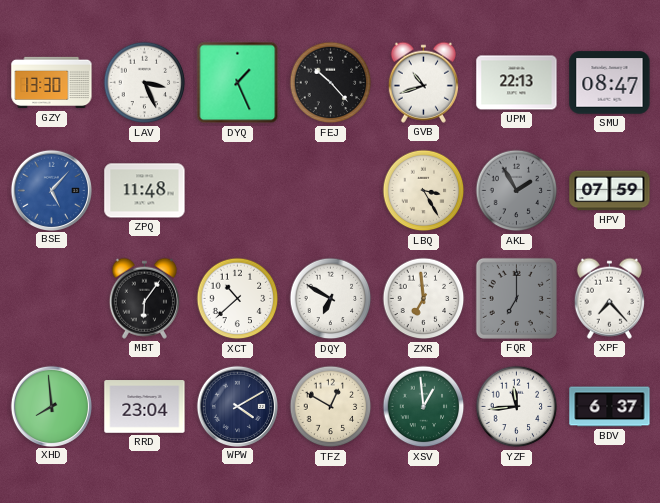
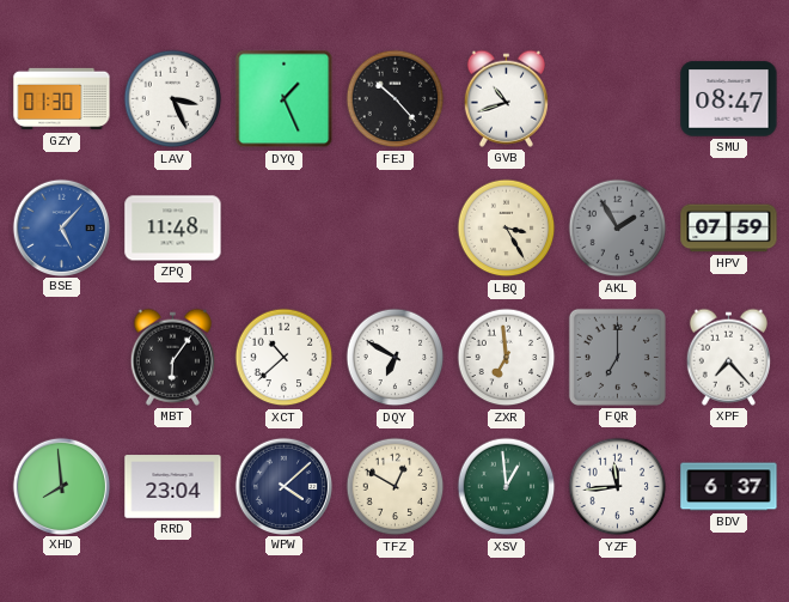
GZY: 13:30 -> 01:30
UPM: 22:13 -> none
WPW: 4:10 -> 4:08
